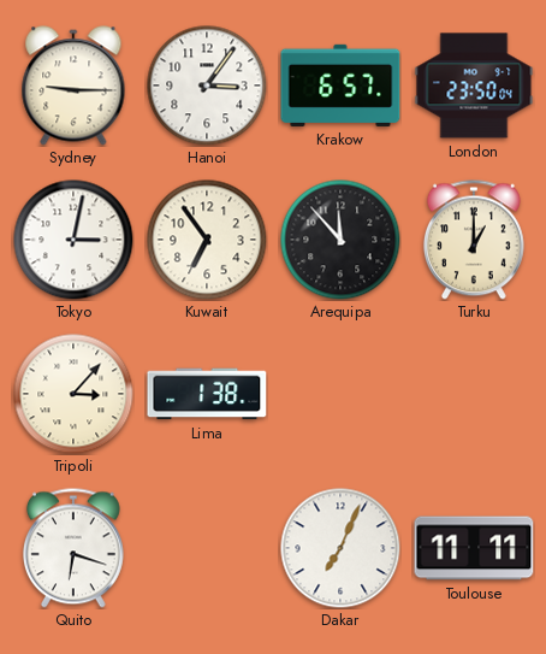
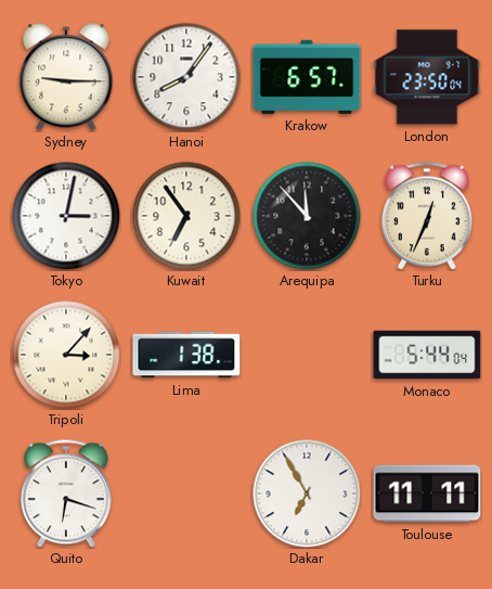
Hanoi: 3:06 -> 8:06
Turku: 1:00 -> 12:34
Monaco: none -> 5:44
Dakar: 7:04 -> 6:55
